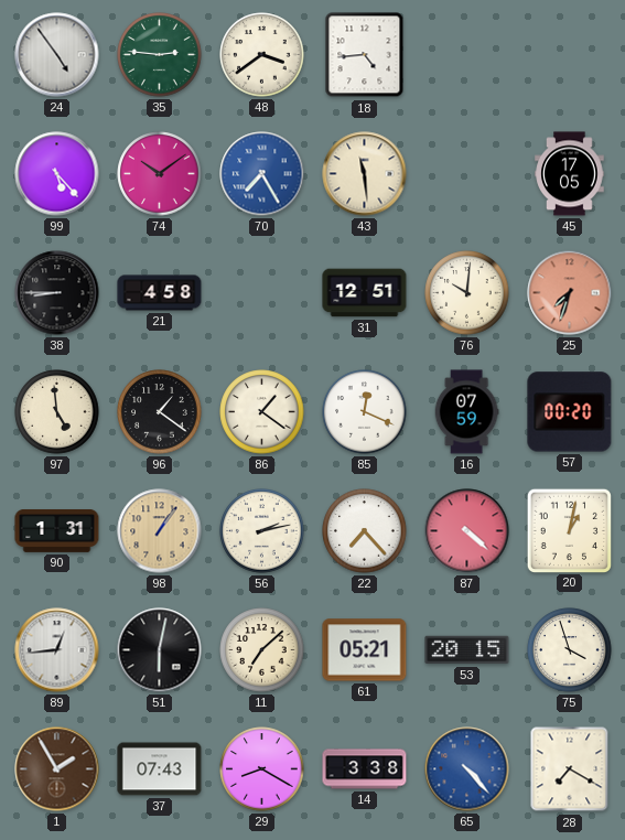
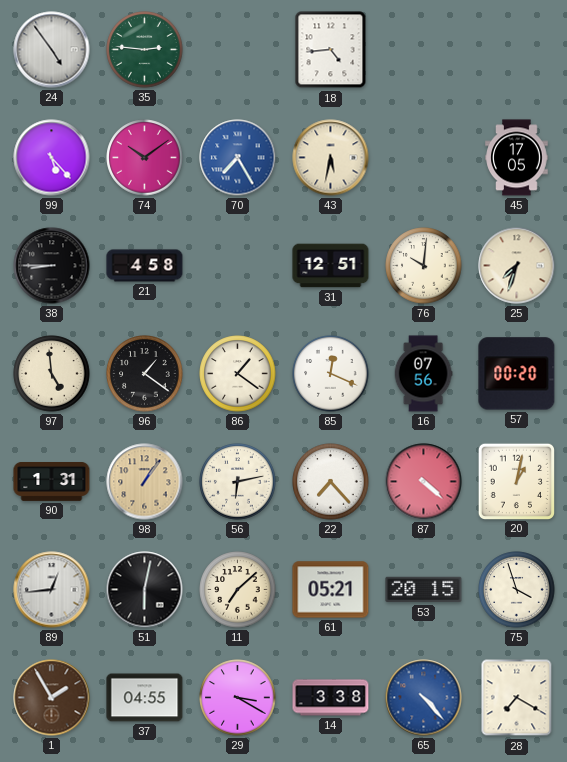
48: 3:39 -> none
43: 11:29 -> 5:32
25 dial: salmon -> cream
16: 07:59 -> 07:56
56: 2:13 -> 6:13
37: 07:43 -> 04:55
29: 8:20 -> 3:20
